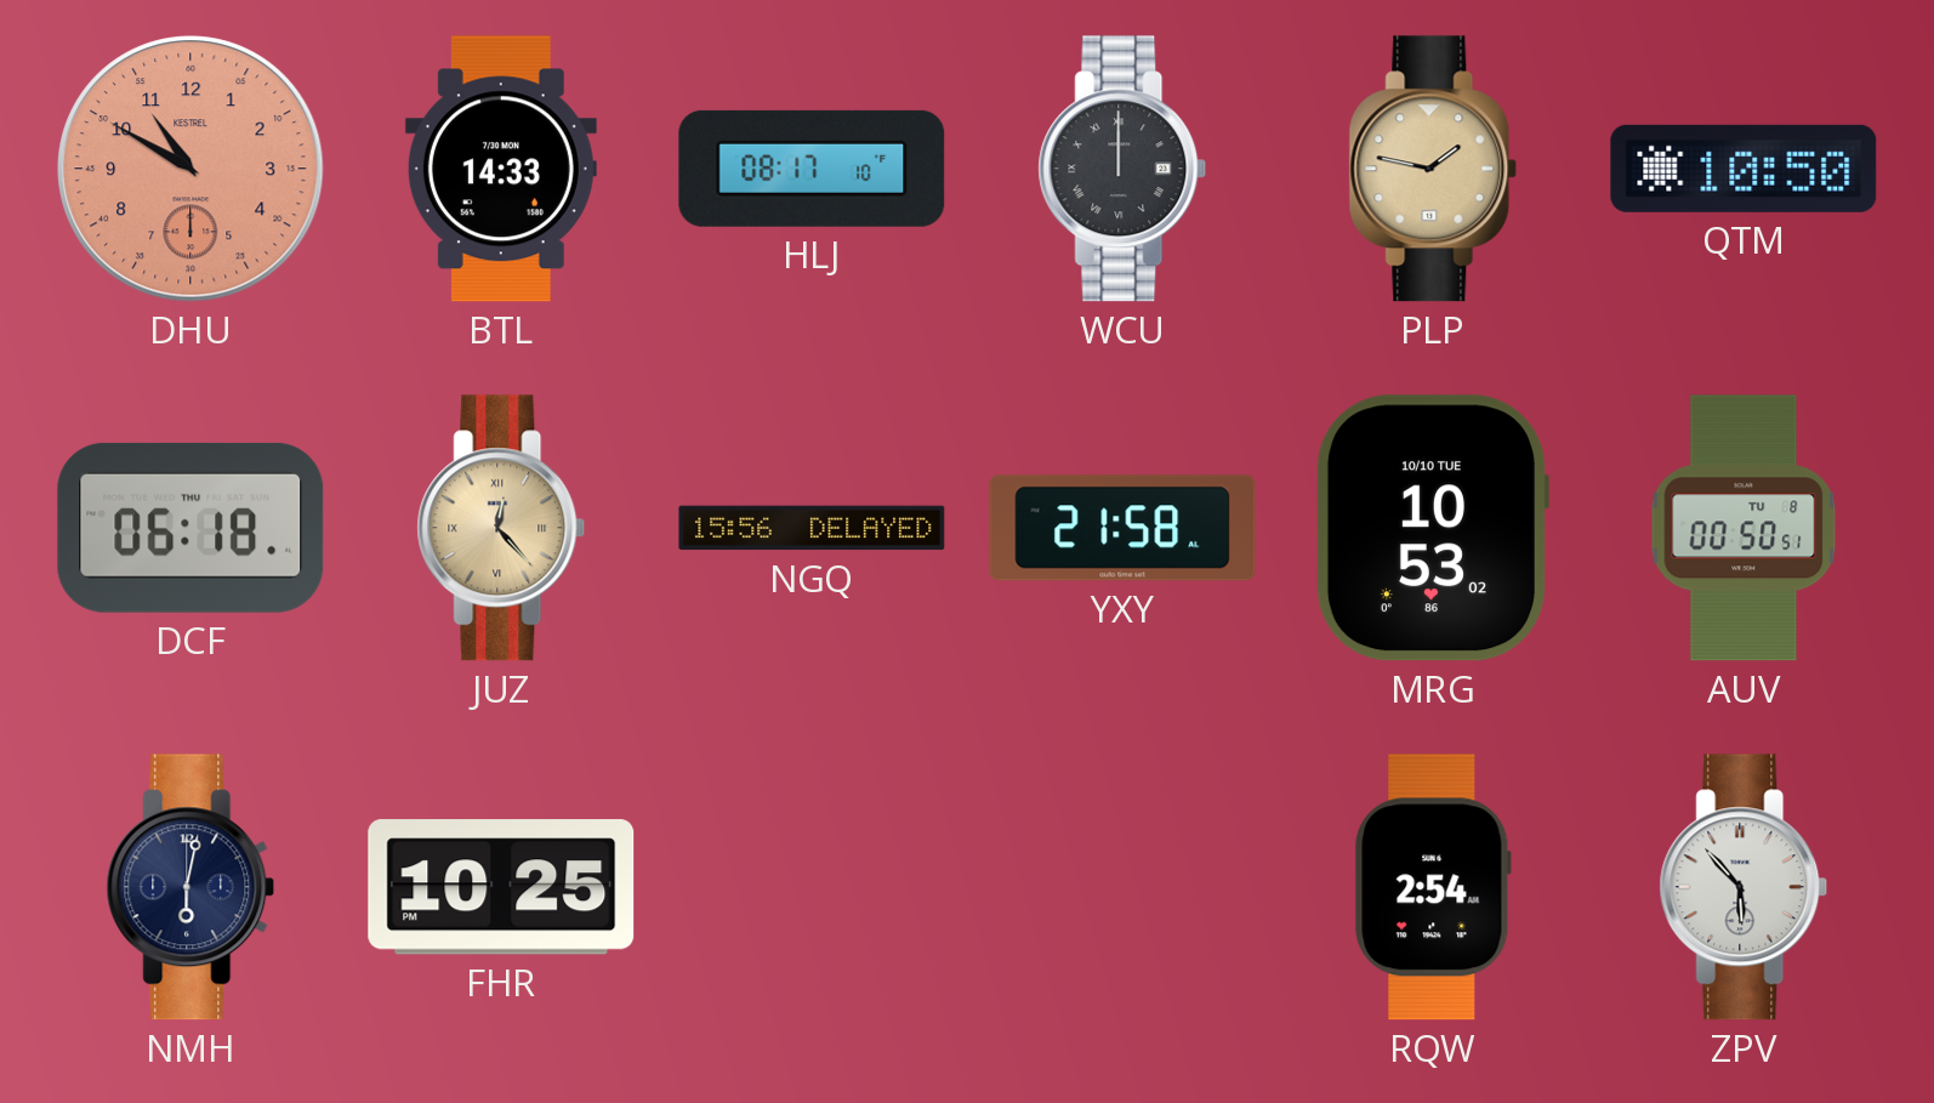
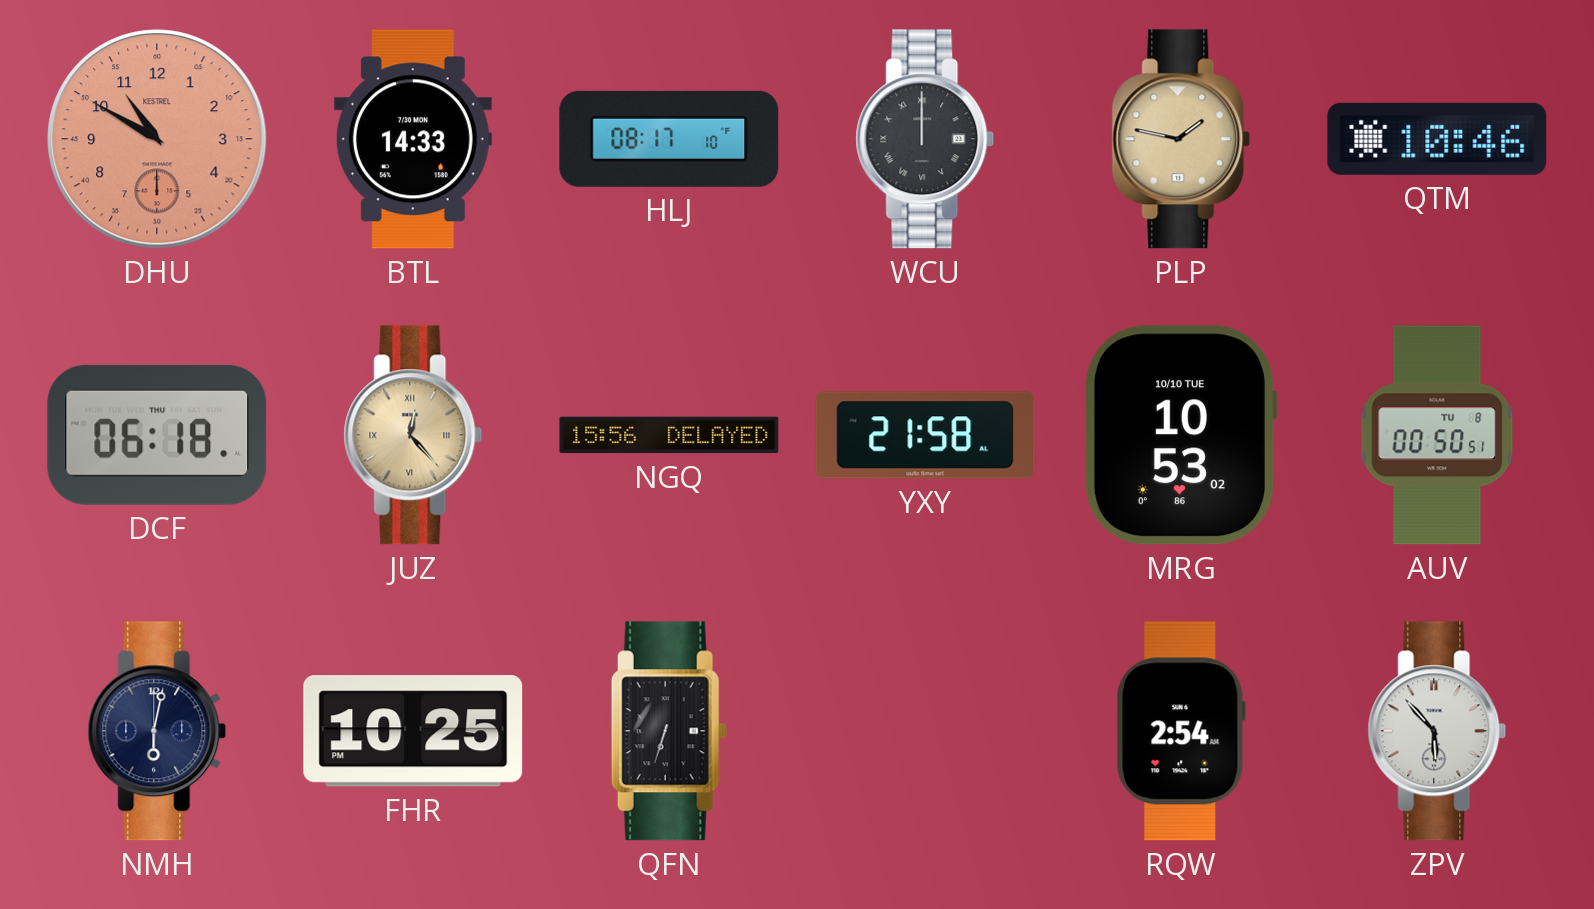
QTM: 10:50 -> 10:46
QFN: none -> 6:33
